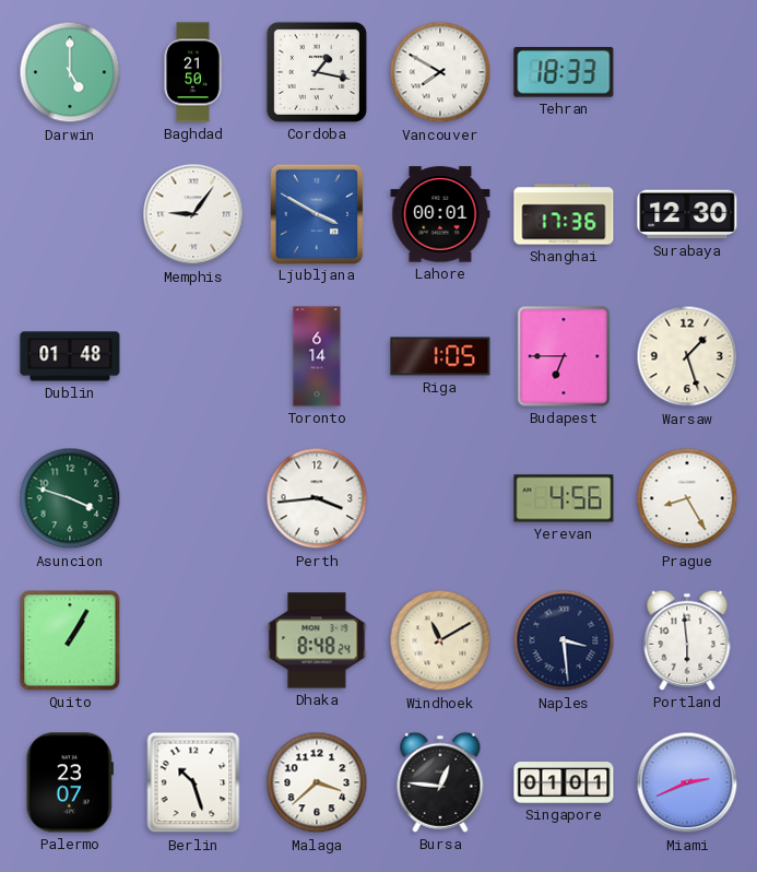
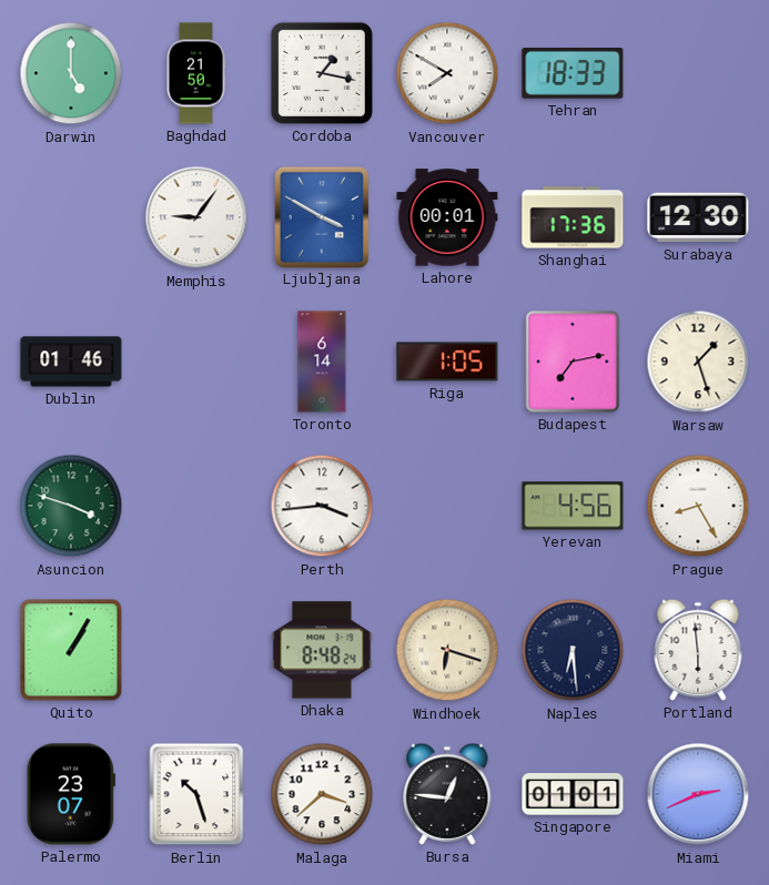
Dublin: 01:48 -> 01:46
Budapest: 6:45 -> 7:13
Windhoek: 11:10 -> 6:18
Naples: 3:29 -> 6:29
